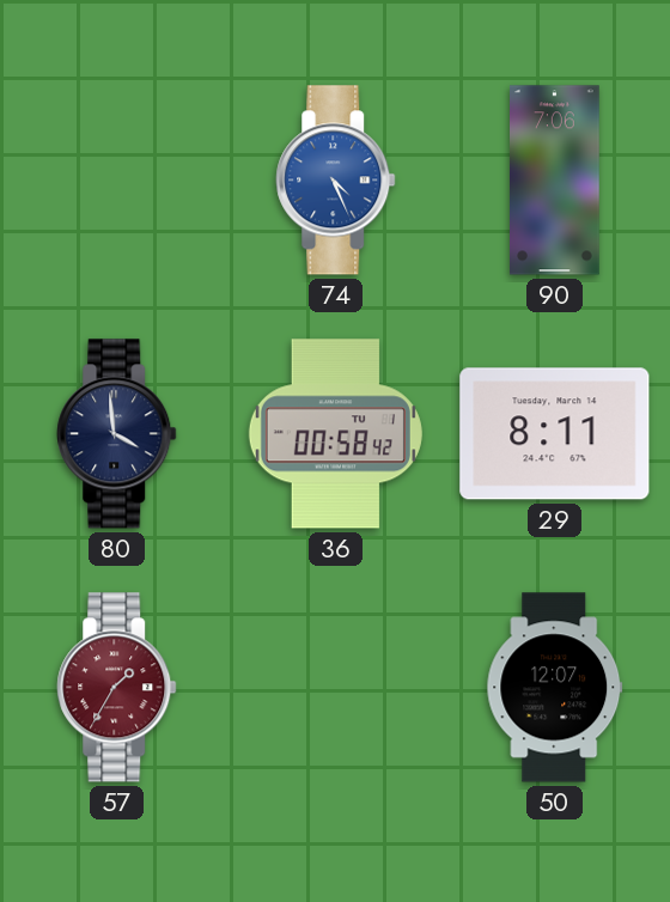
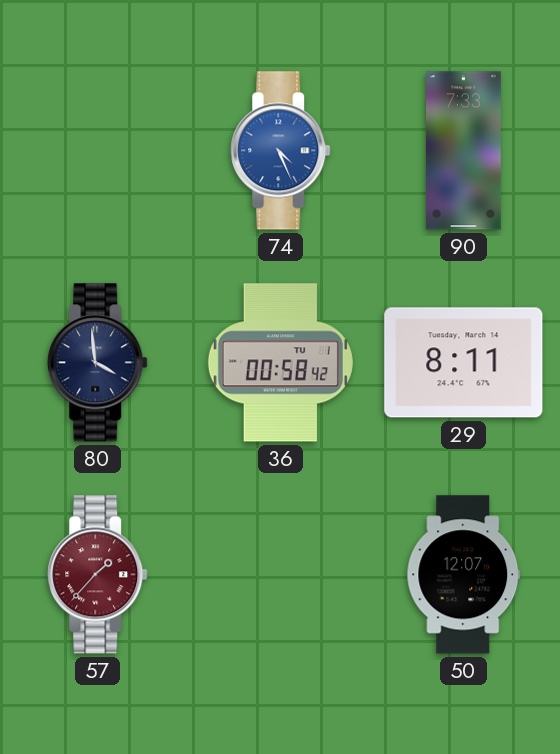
90: 7:06 -> 7:33
57: 1:35 -> 1:37
